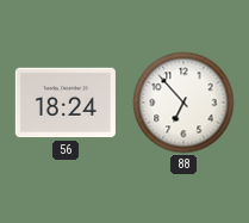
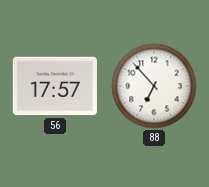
56: 18:24 -> 17:57
